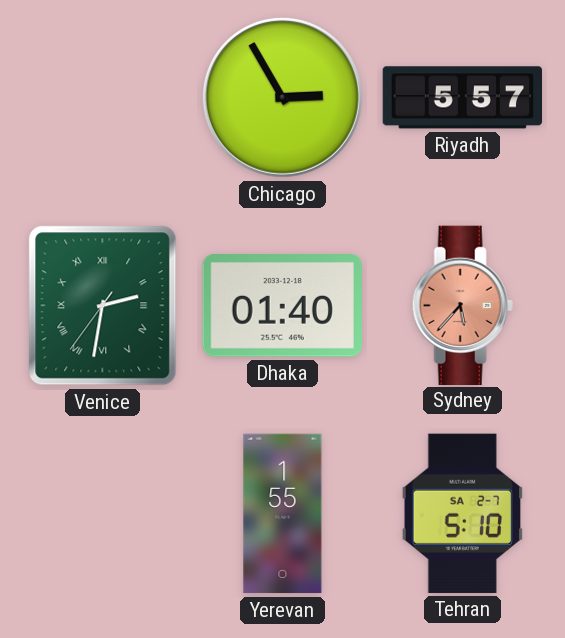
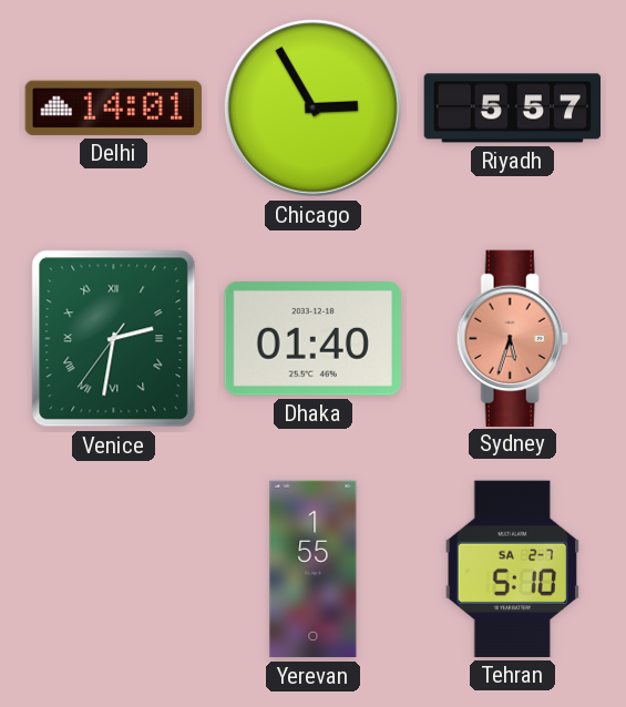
Delhi: none -> 14:01
Sydney: 5:37 -> 5:33
